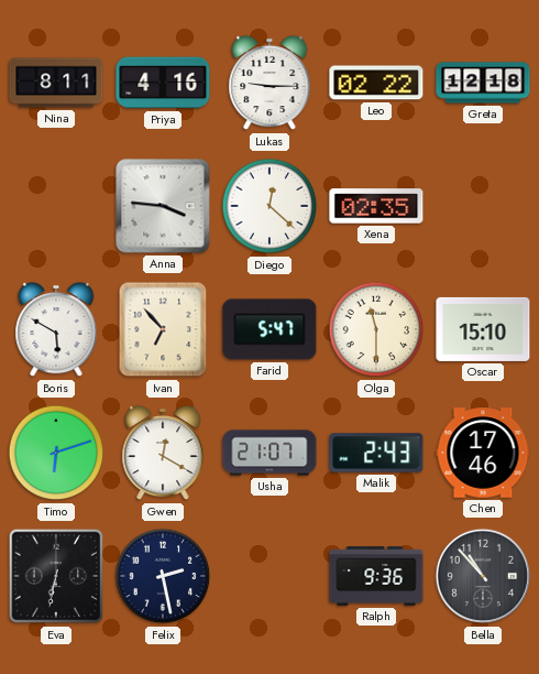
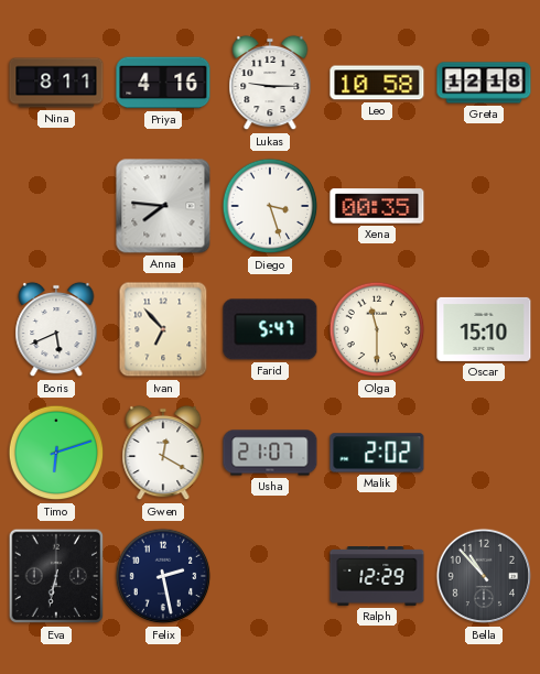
Leo: 02:22 -> 10:58
Anna: 3:46 -> 7:46
Diego: 12:22 -> 3:27
Xena: 02:35 -> 00:35
Boris: 5:50 -> 5:41
Malik: 2:43 -> 2:02
Chen: 17:46 -> none
Ralph: 9:36 -> 12:29
